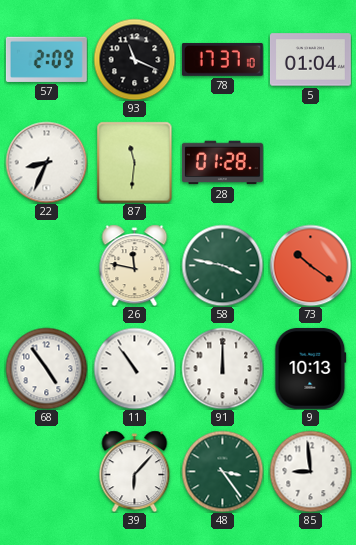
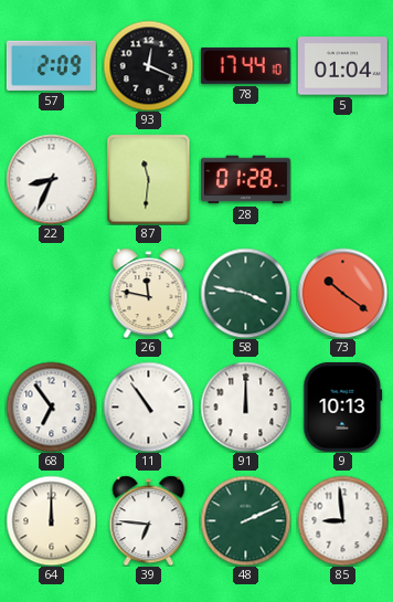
93: 11:19 -> 12:19
78: 17:37 -> 17:44
68: 4:54 -> 6:54
64: none -> 12:00
39: 6:07 -> 6:46
48: 3:24 -> 2:11
